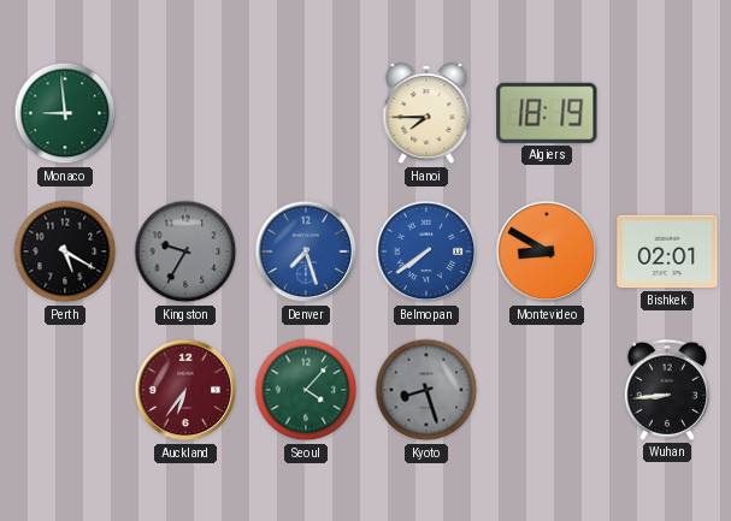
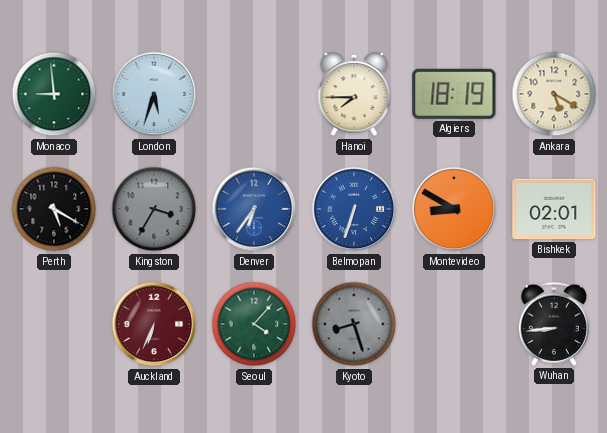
London: none -> 5:33
Ankara: none -> 5:20
Kingston: 9:35 -> 3:35
Denver: 7:27 -> 6:36
Belmopan: 7:39 -> 6:33
Auckland: 6:36 -> 6:34
